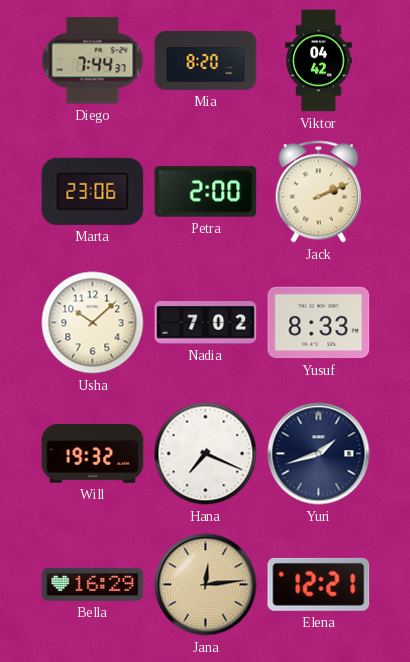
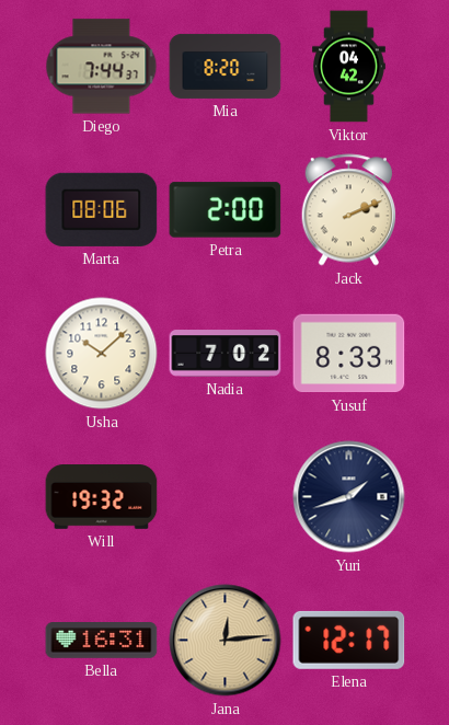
Marta: 23:06 -> 08:06
Hana: 7:19 -> none
Bella: 16:29 -> 16:31
Elena: 12:21 -> 12:17
